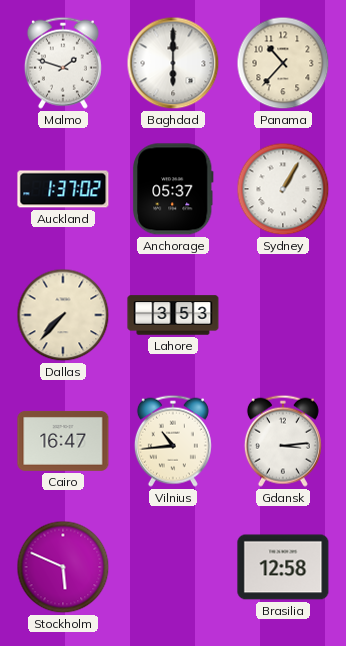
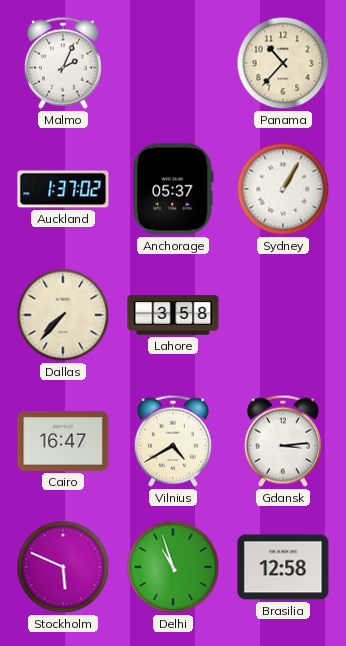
Malmo: 1:48 -> 2:04
Baghdad: 6:00 -> none
Lahore: 3:53 -> 3:58
Vilnius: 10:44 -> 4:40
Delhi: none -> 10:57
